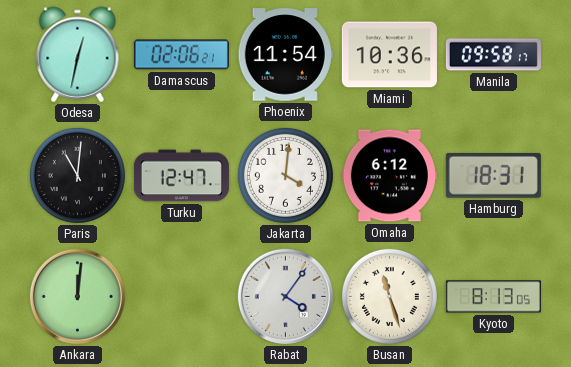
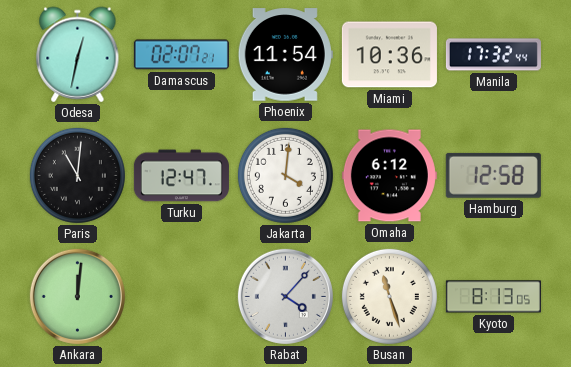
Damascus: 02:06 -> 02:07
Manila: 09:58 -> 17:32
Hamburg: 18:31 -> 12:58
Rabat: 4:06 -> 4:07
